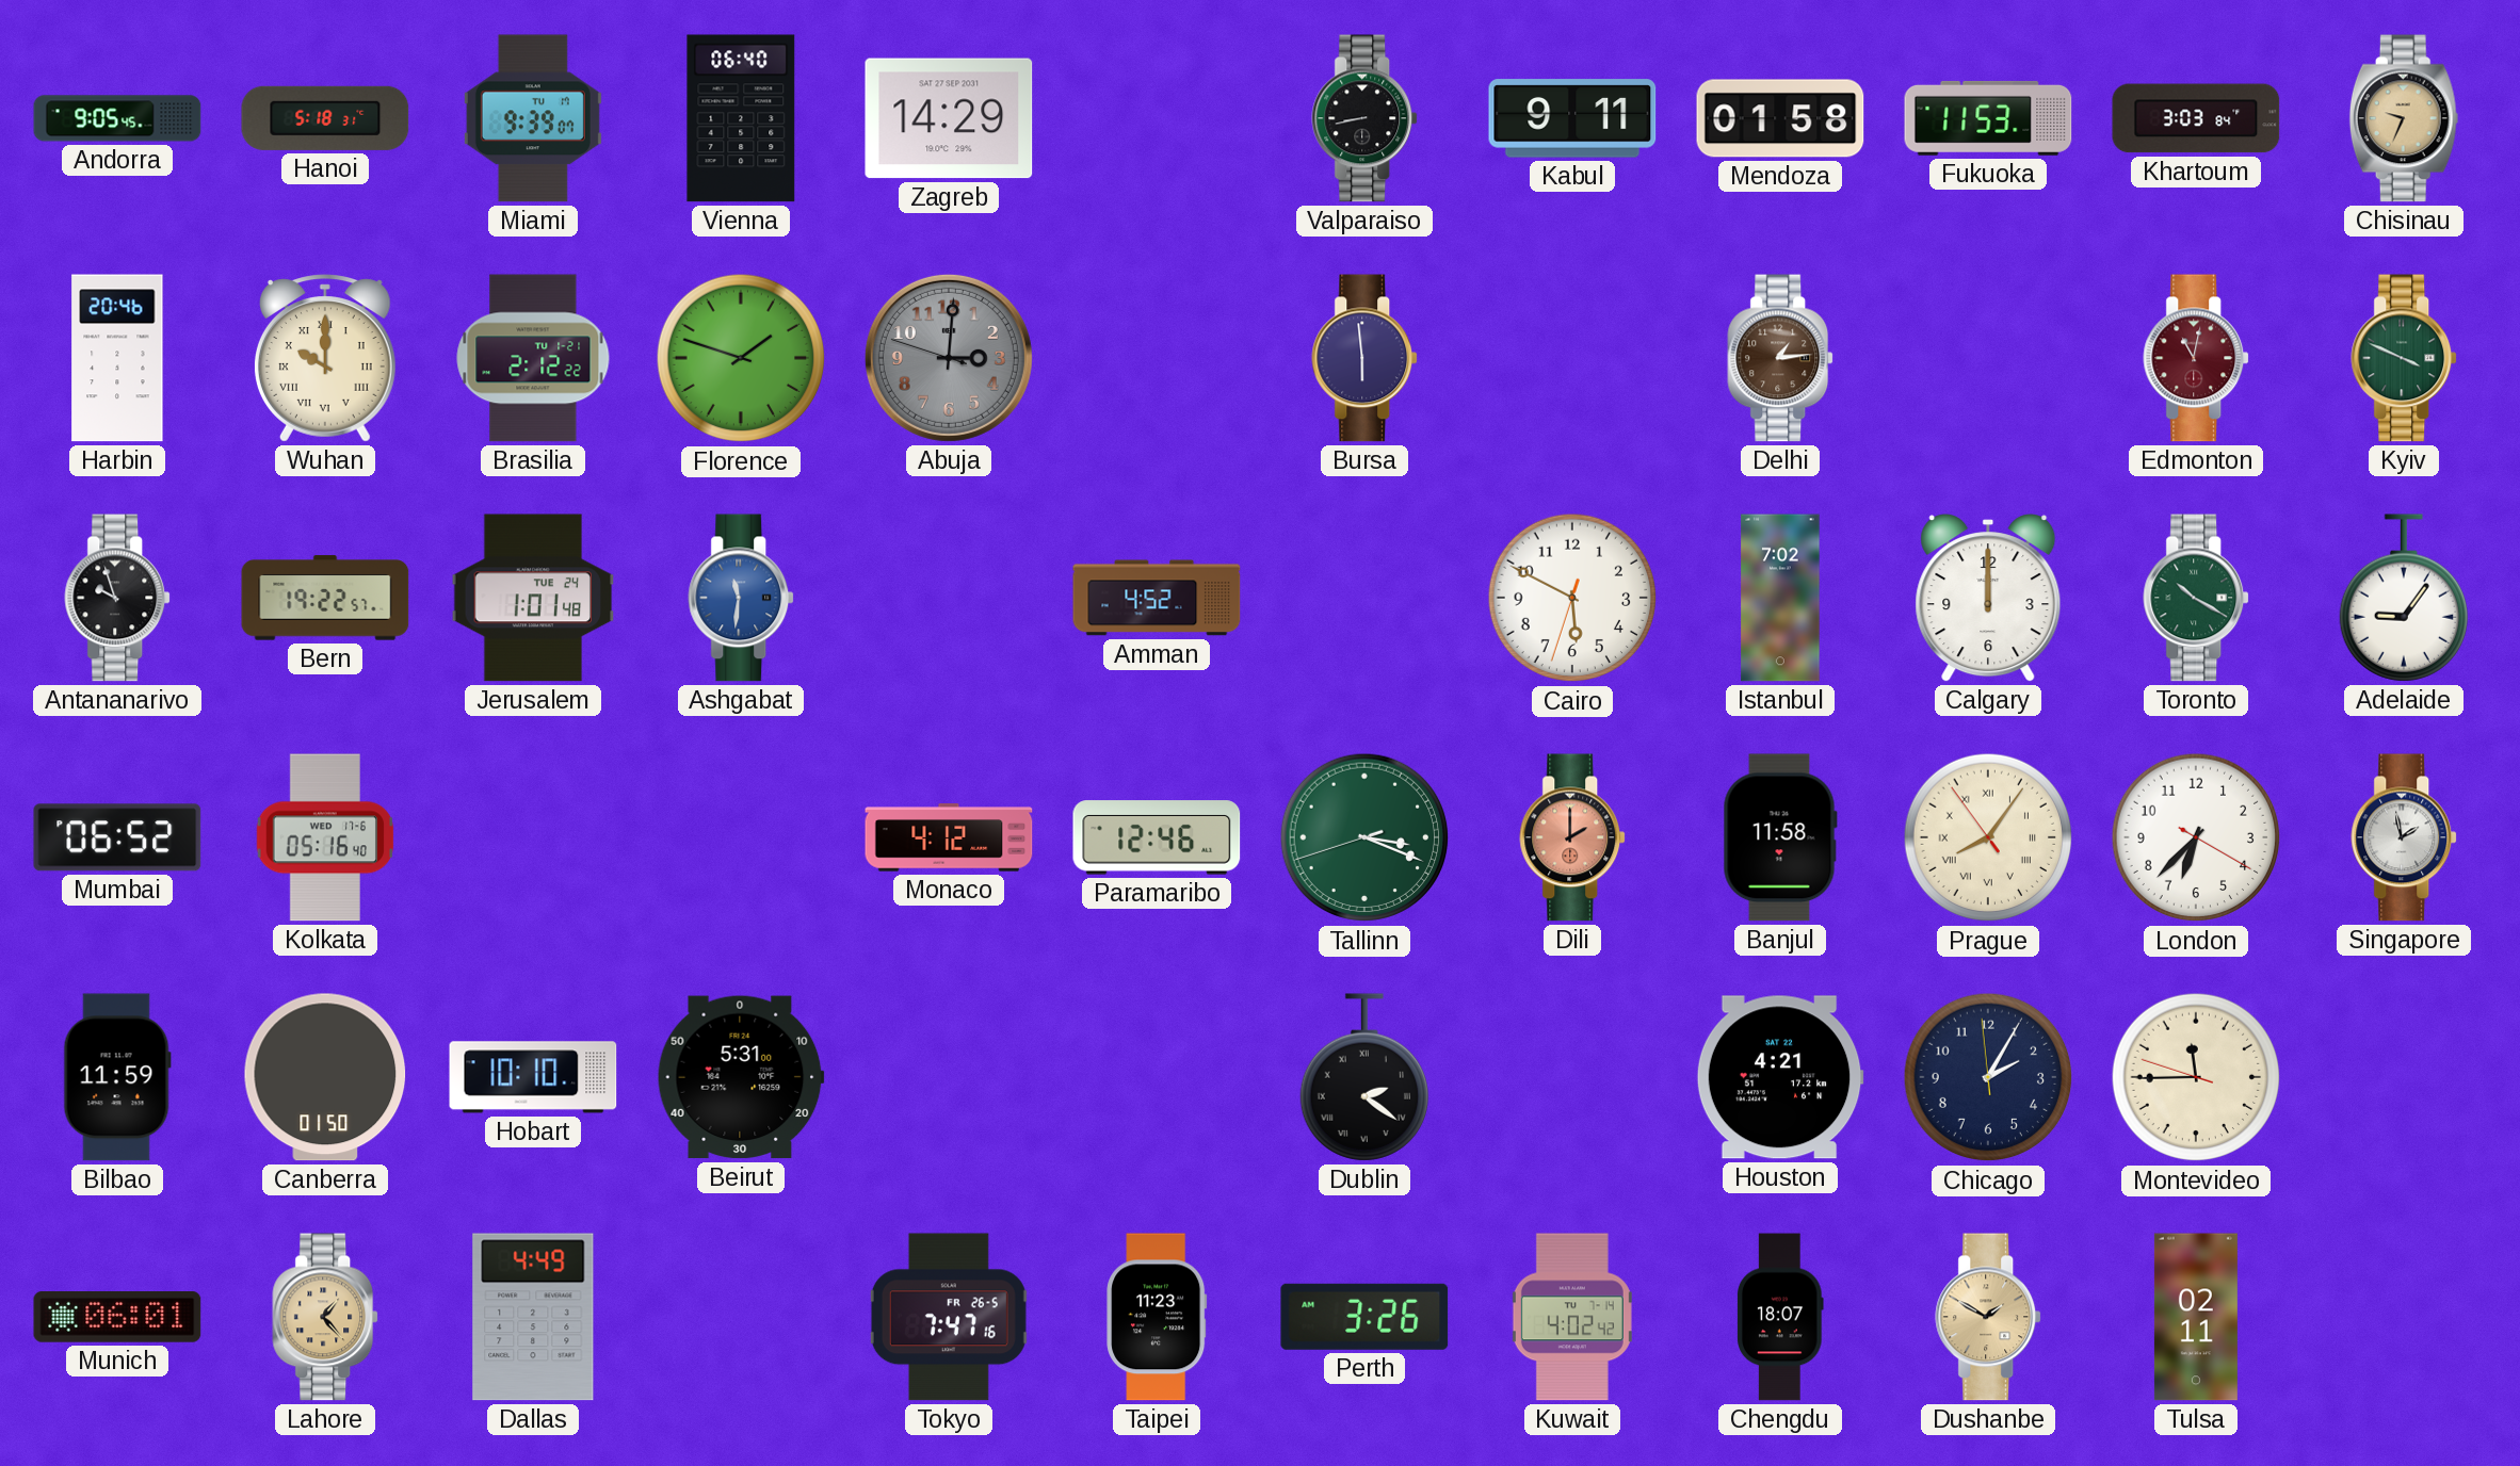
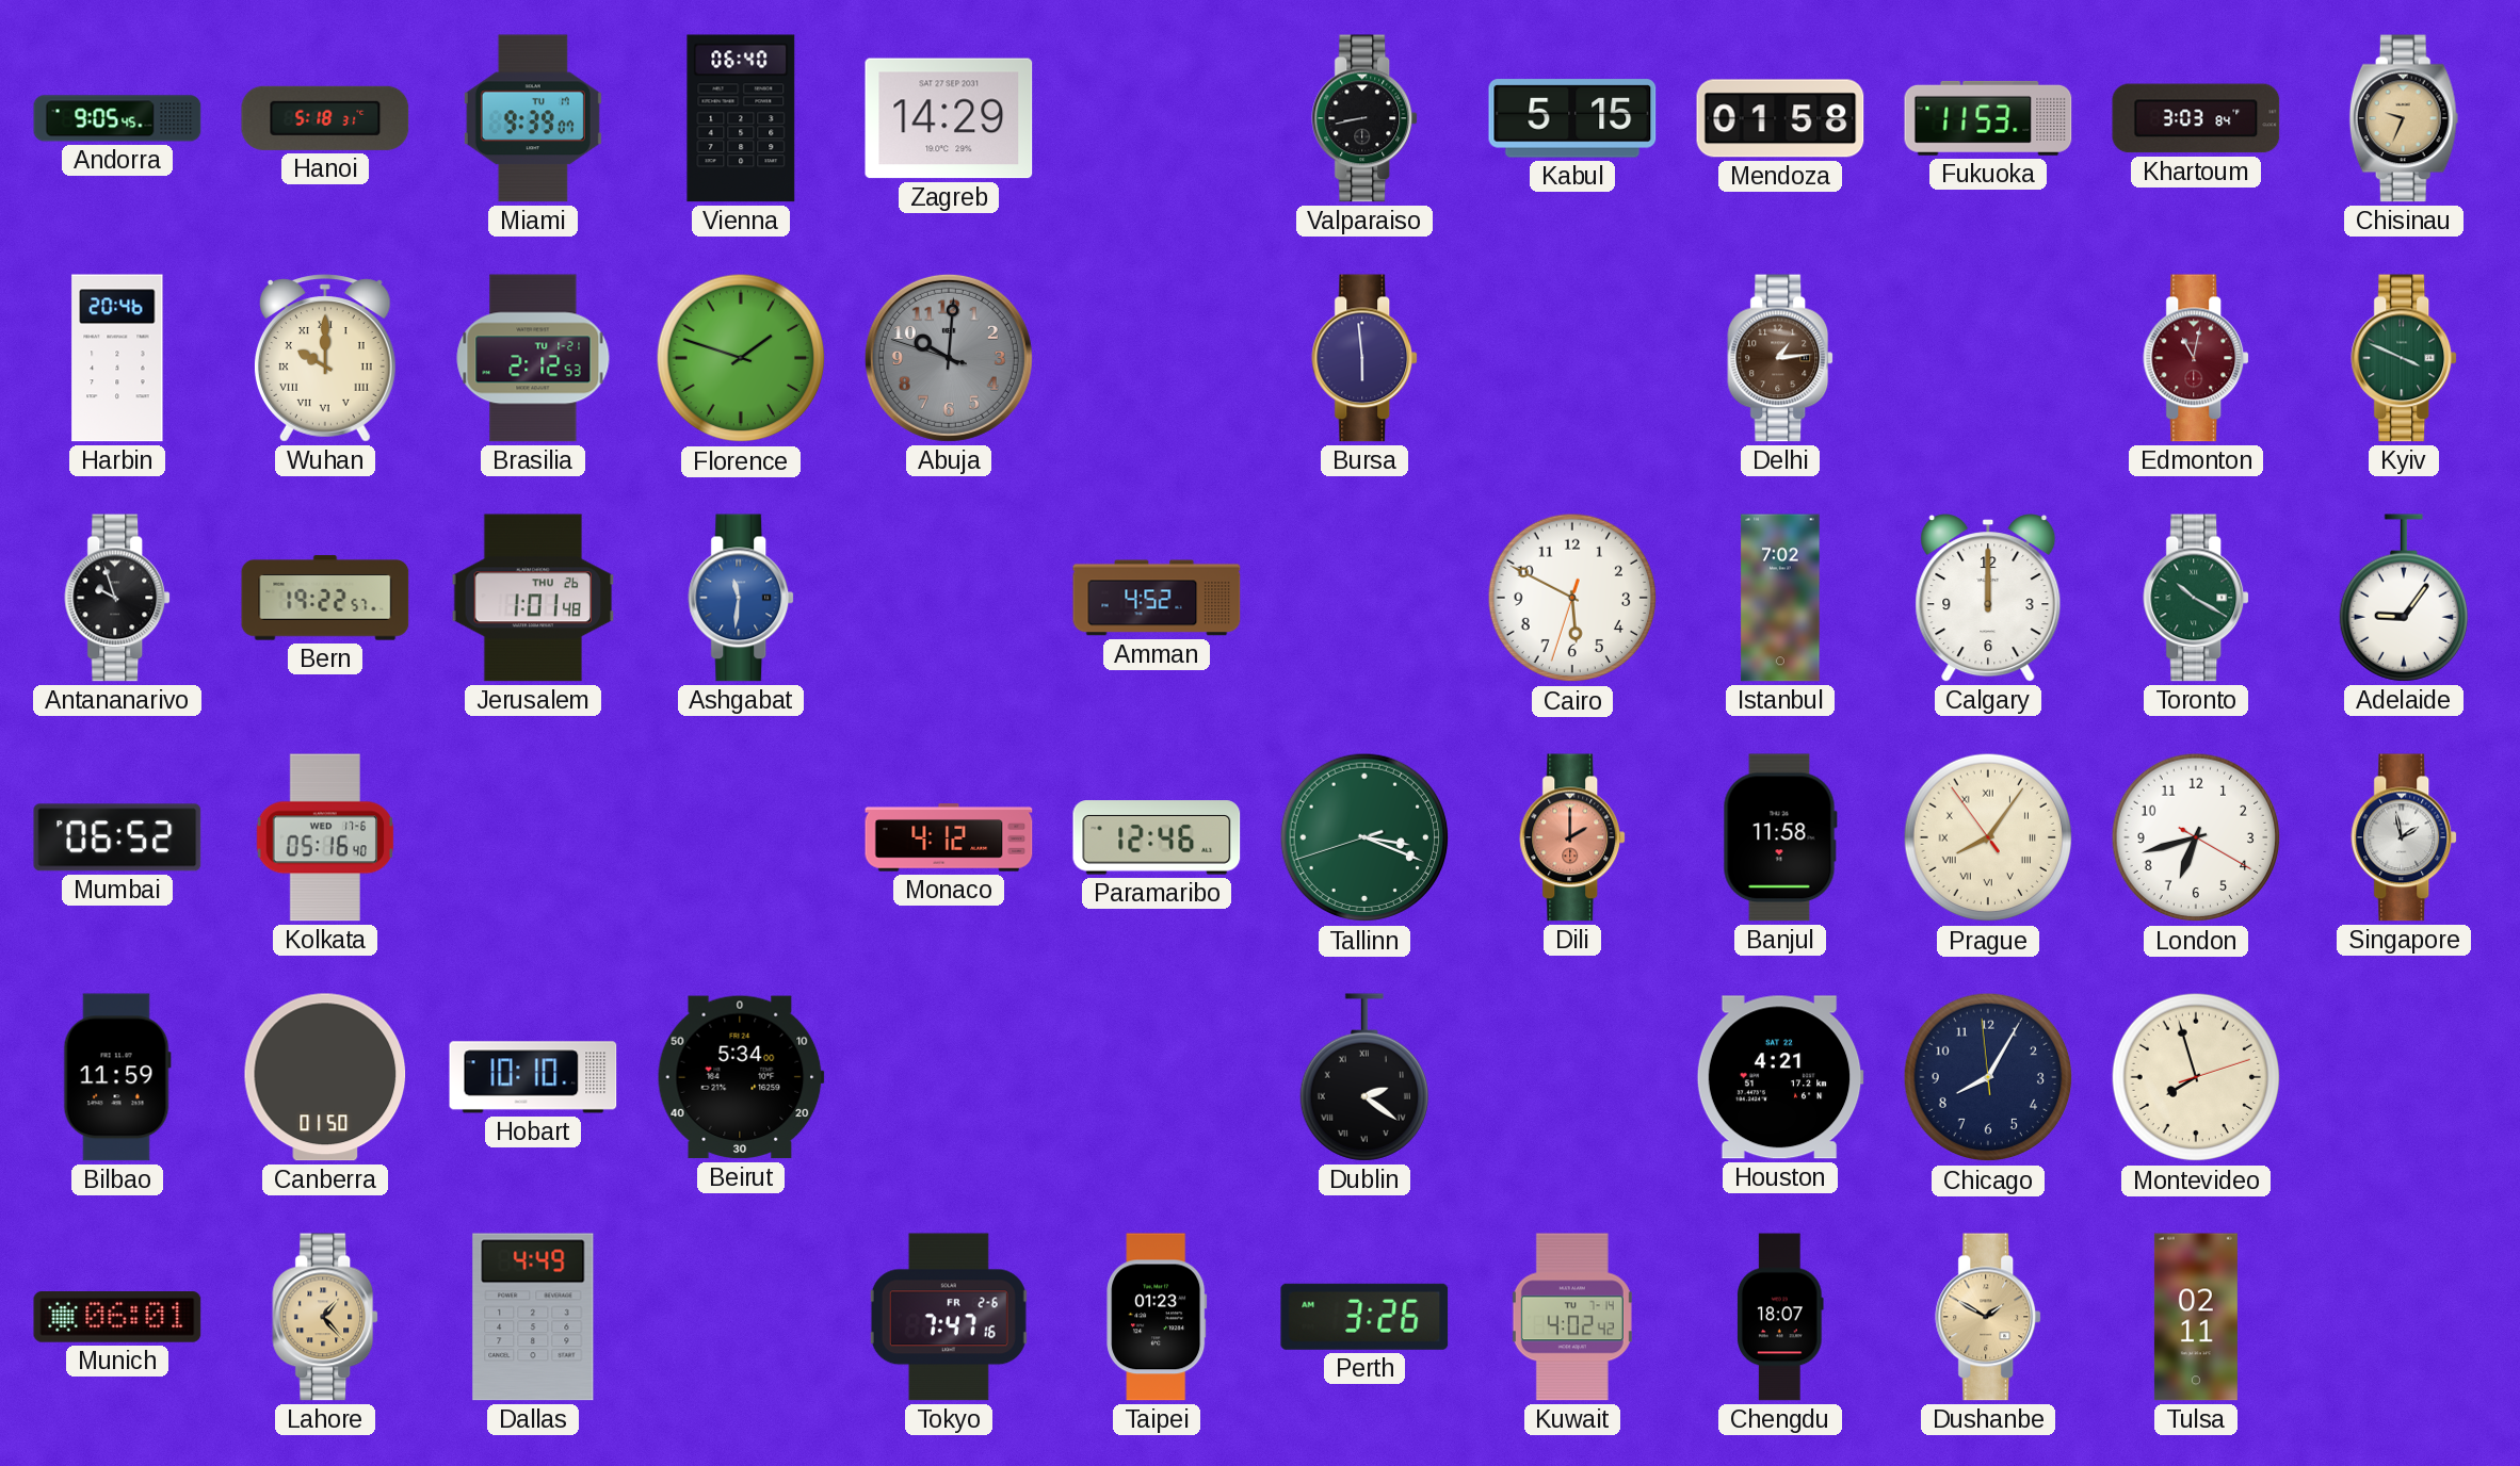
Kabul: 9:11 -> 5:15
Brasilia: 2:12:22 -> 2:12:53
Abuja: 3:00 -> 10:00
Jerusalem date: TUE 24 -> THU 26
London: 6:37 -> 6:42
Beirut: 5:31 -> 5:34
Chicago: 2:04 -> 8:04
Montevideo: 11:44 -> 7:57
Tokyo date: FR 26-5 -> FR 2-6
Taipei: 11:23 -> 01:23
